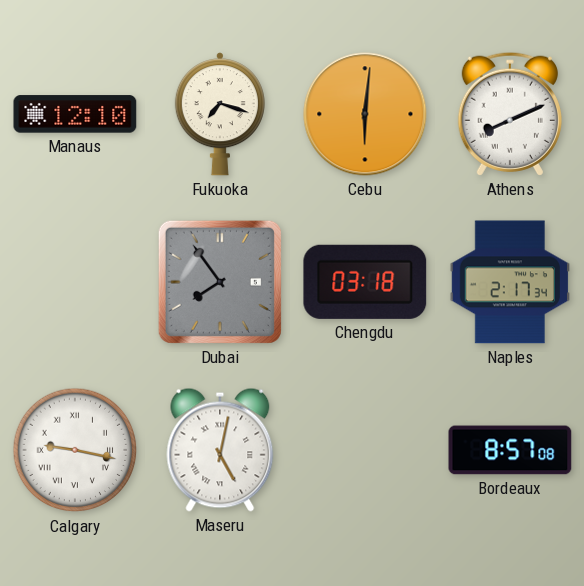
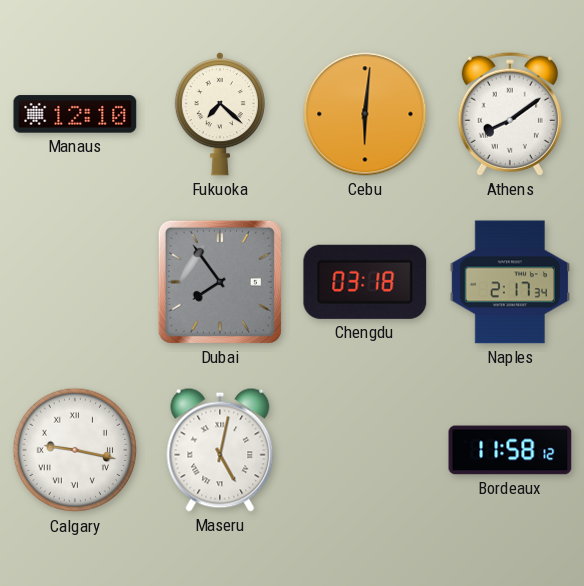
Fukuoka: 7:18 -> 7:22
Athens: 8:11 -> 8:09
Bordeaux: 8:57 -> 11:58
